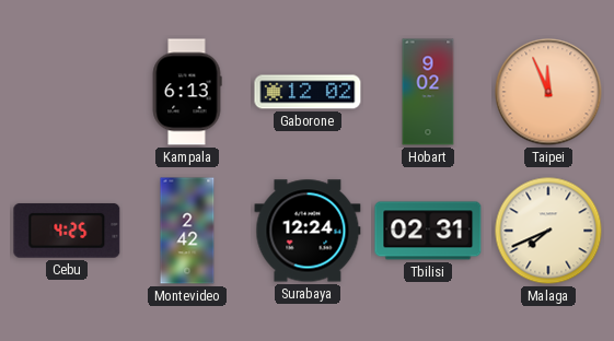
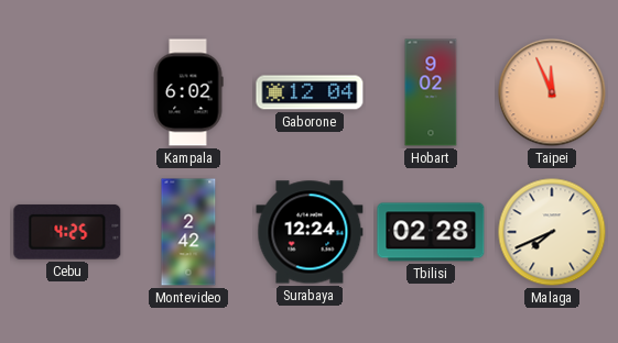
Kampala: 6:13 -> 6:02
Gaborone: 12:02 -> 12:04
Tbilisi: 02:31 -> 02:28
